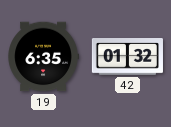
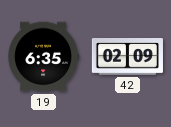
42: 01:32 -> 02:09
